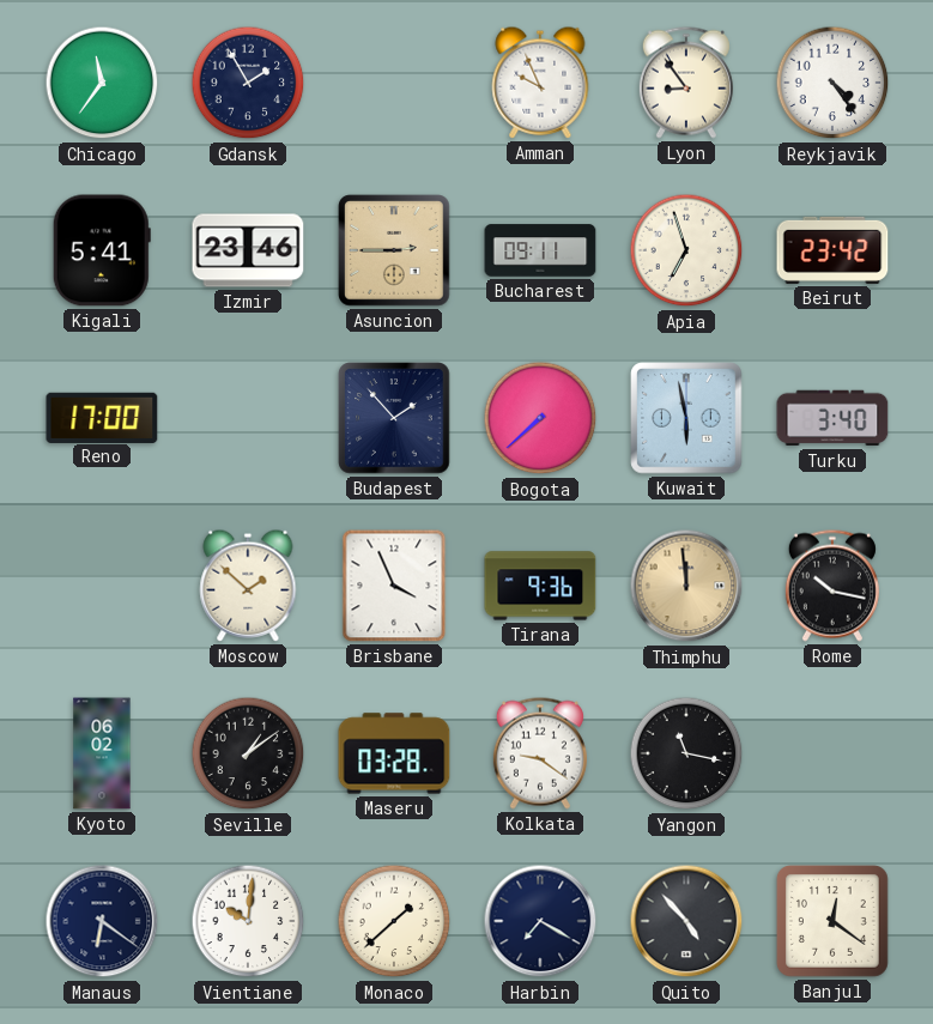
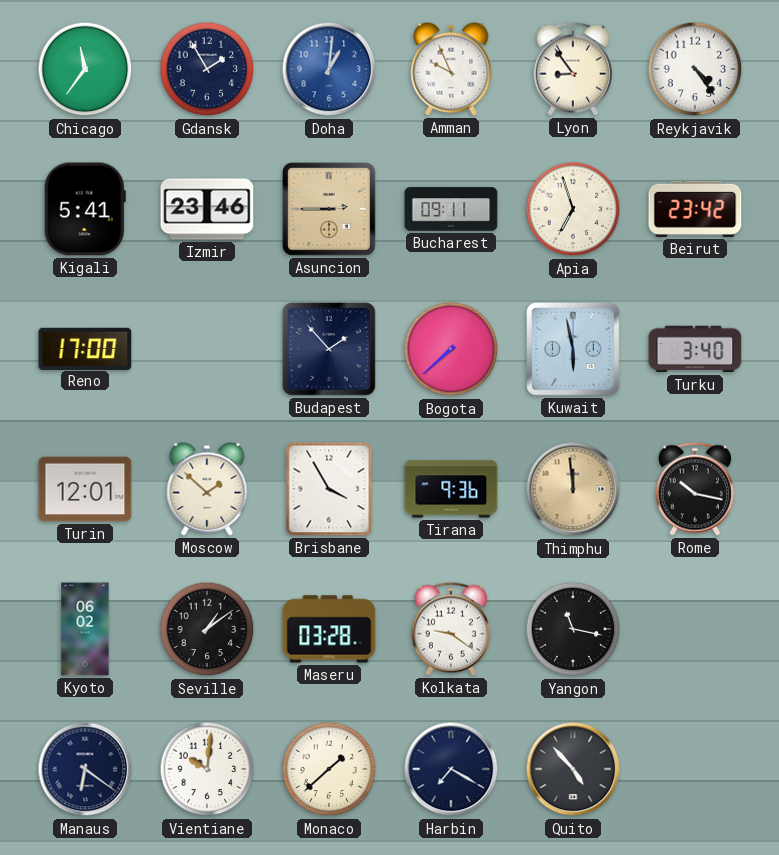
Doha: none -> 1:01
Turin: none -> 12:01
Brisbane: 3:56 -> 3:55
Banjul: 12:21 -> none
